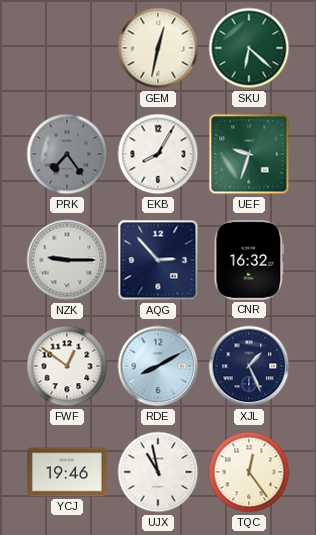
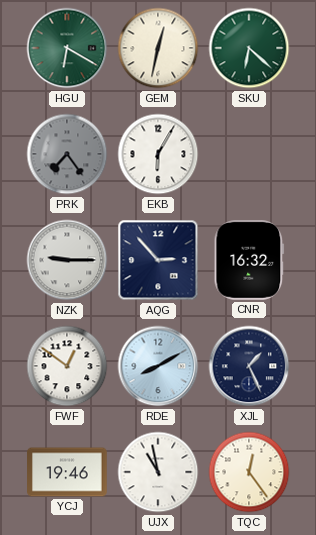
HGU: none -> 6:20
EKB: 8:05 -> 6:05
UEF: 9:33 -> none
